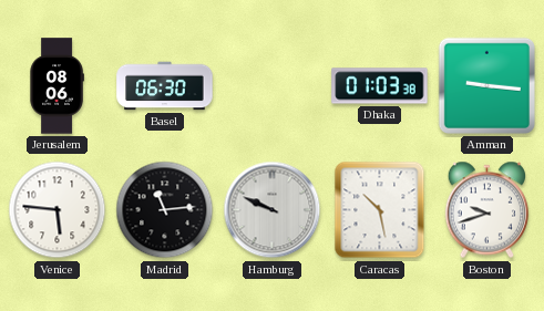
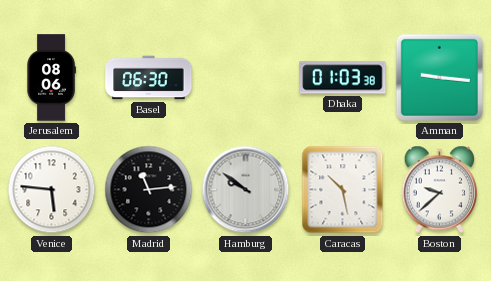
Hamburg: 9:49 -> 9:51
Boston: 9:42 -> 9:38
